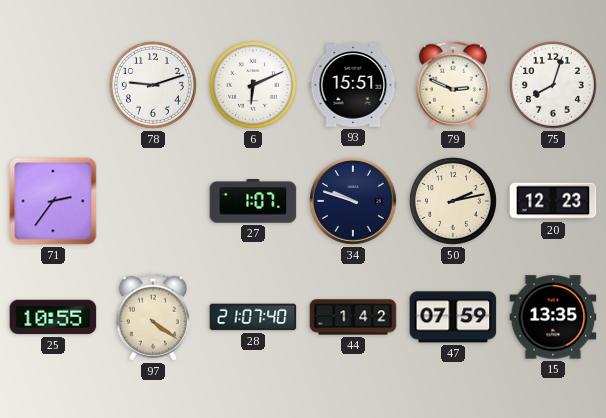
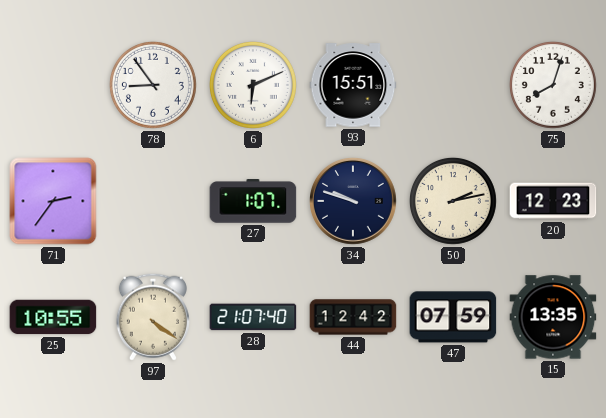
78: 9:12 -> 8:54
79: 2:49 -> none
44: 1:42 -> 12:42
